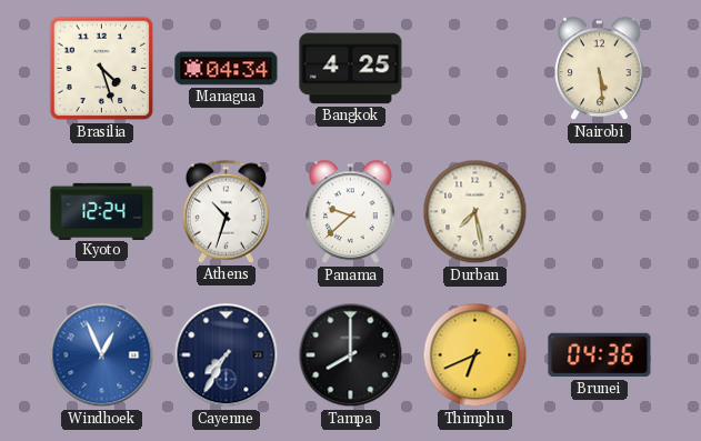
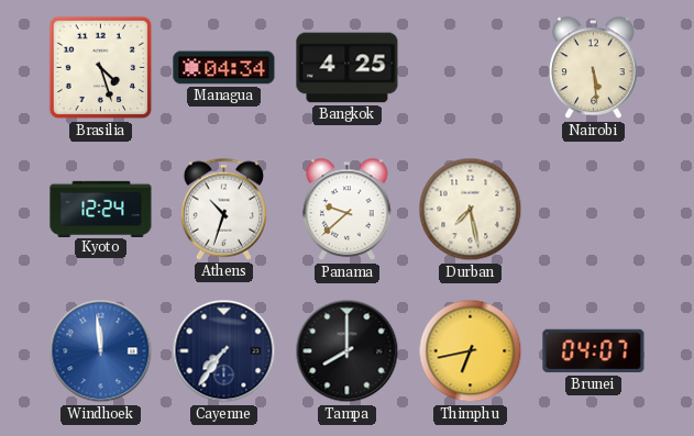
Windhoek: 12:56 -> 11:59
Cayenne: 7:35 -> 7:36
Thimphu: 6:41 -> 6:43
Brunei: 04:36 -> 04:07
